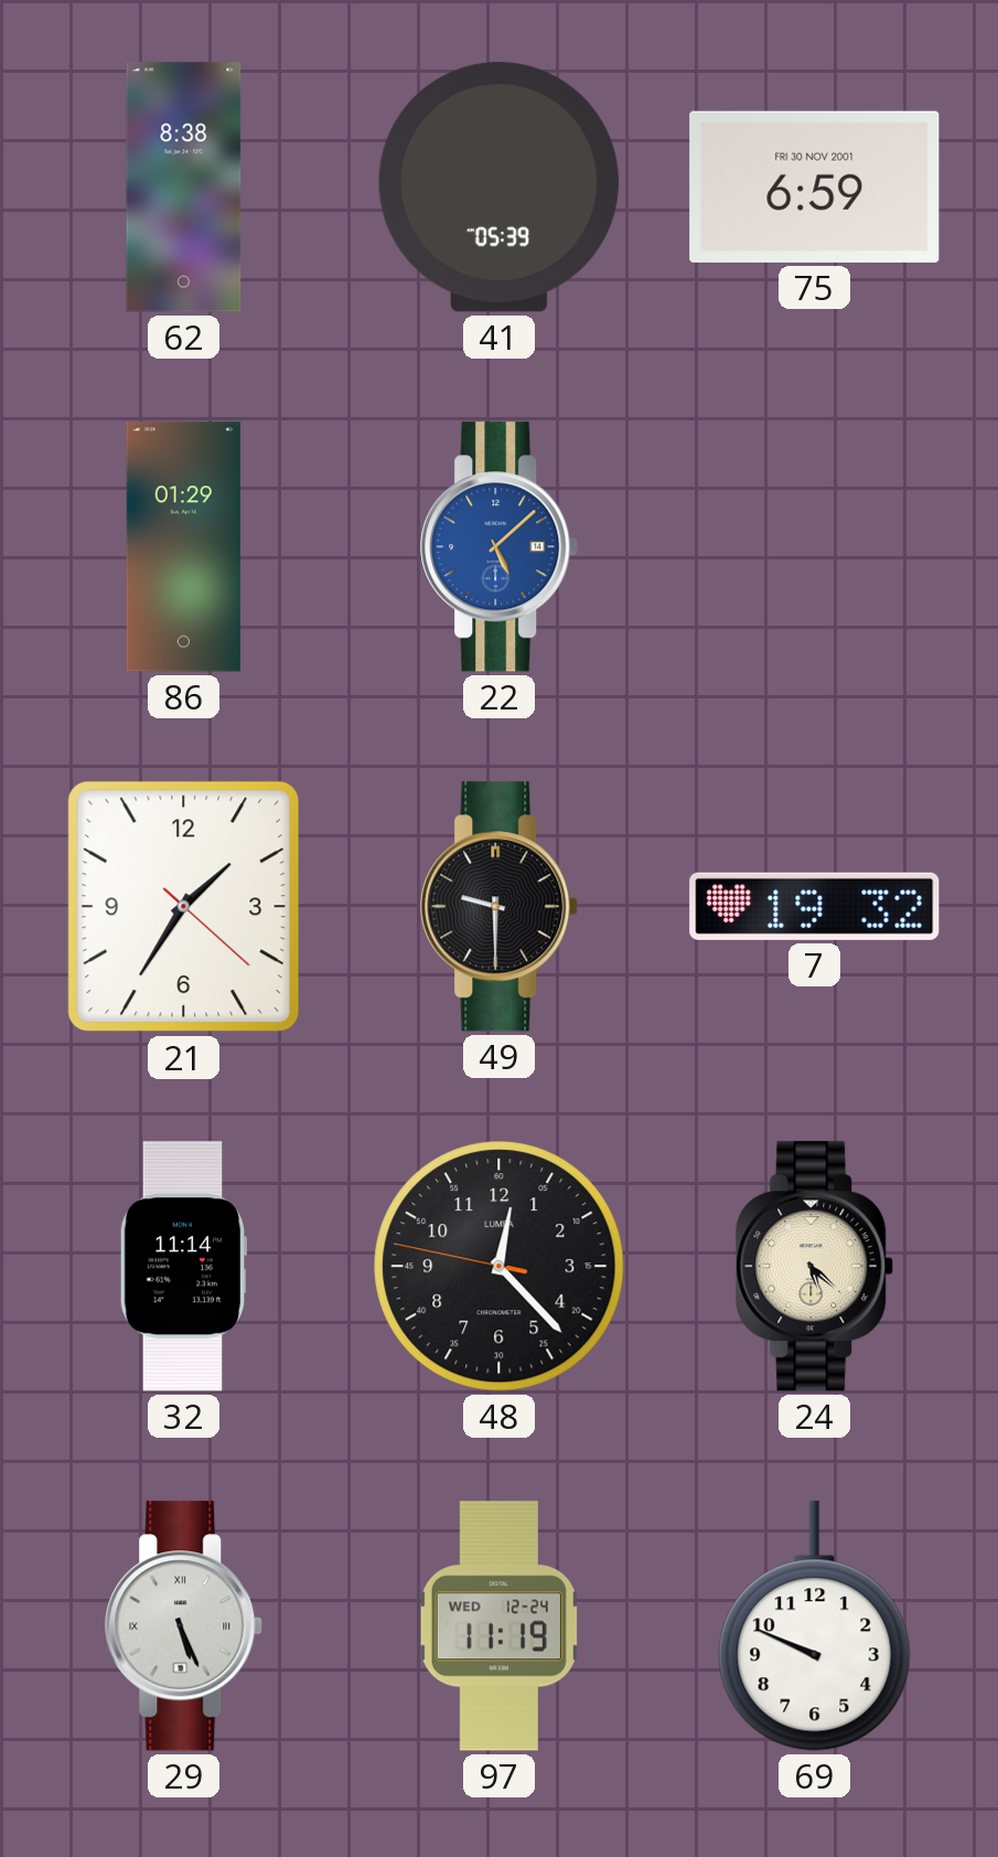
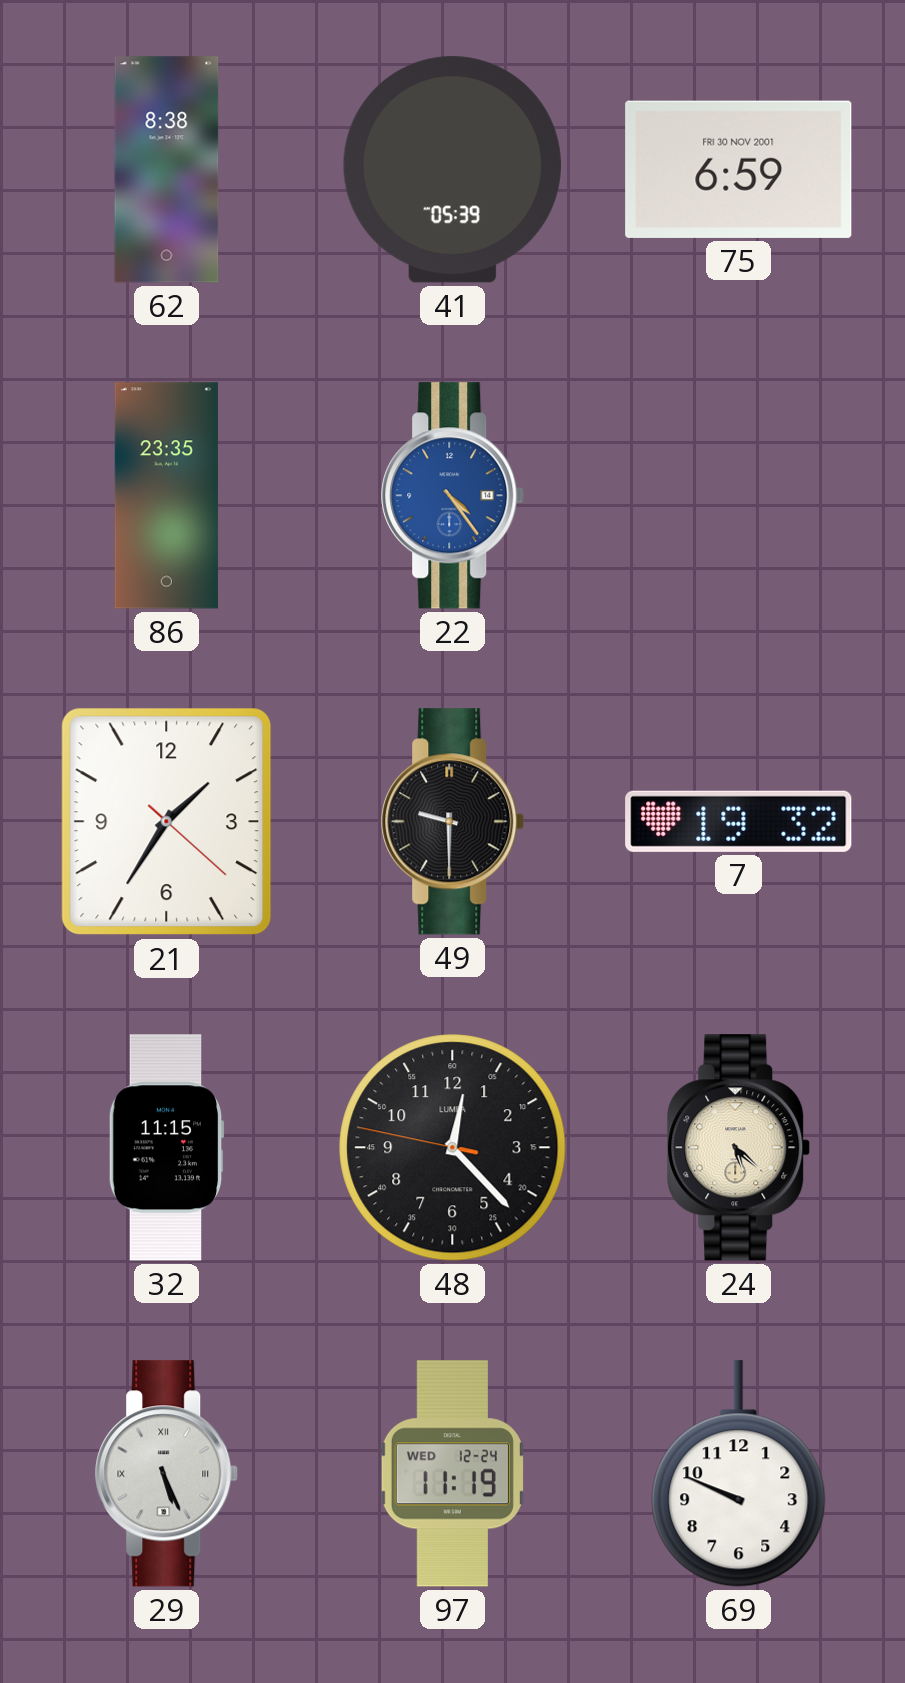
86: 01:29 -> 23:35
22: 5:08 -> 4:24
32: 11:14 -> 11:15
